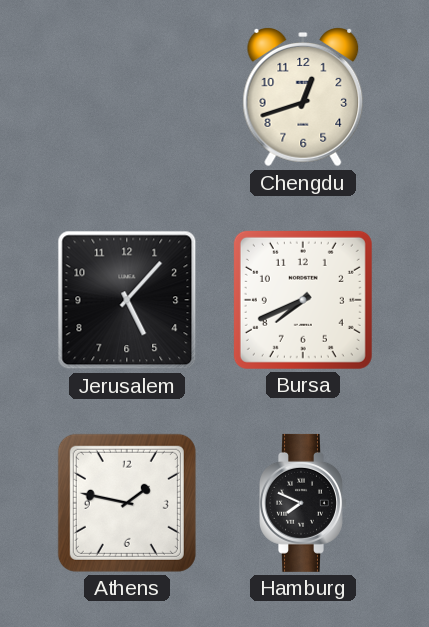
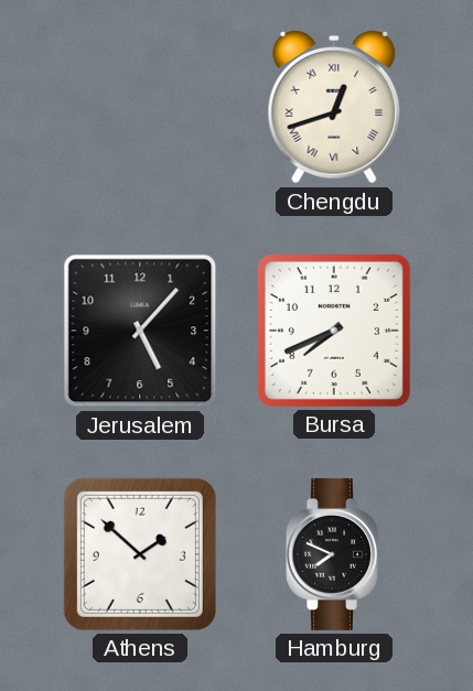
Chengdu numerals: Arabic -> Roman
Athens: 1:47 -> 1:52
